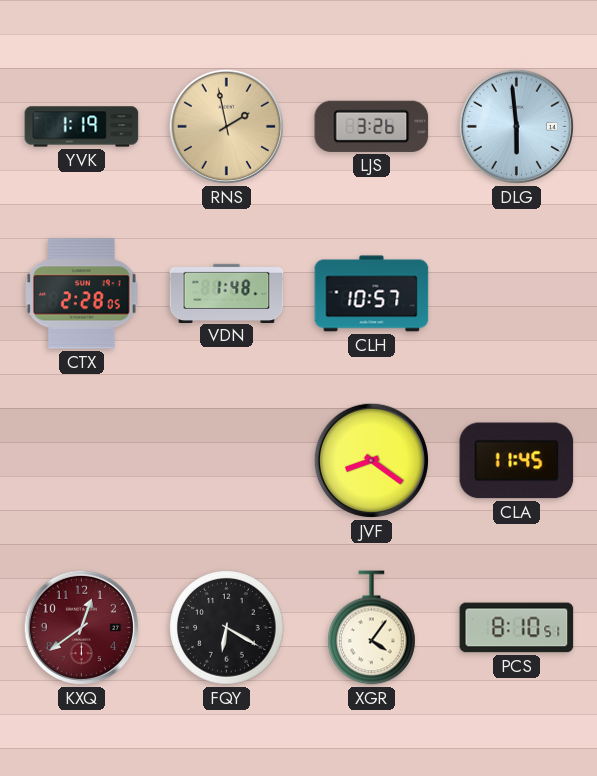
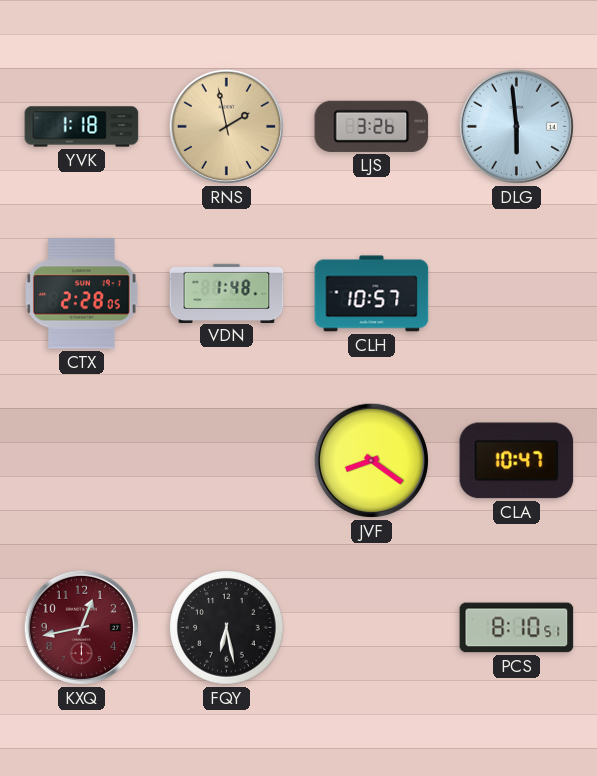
YVK: 1:19 -> 1:18
CLA: 11:45 -> 10:47
KXQ: 12:39 -> 12:43
FQY: 6:20 -> 6:28
XGR: 4:06 -> none
